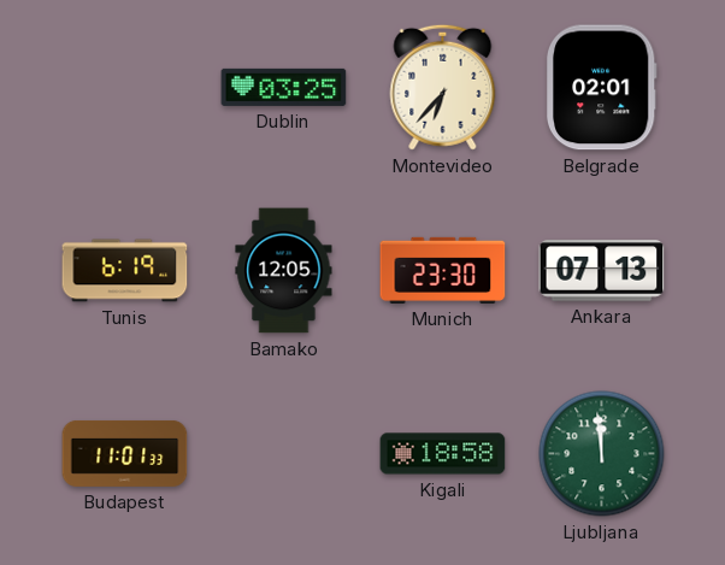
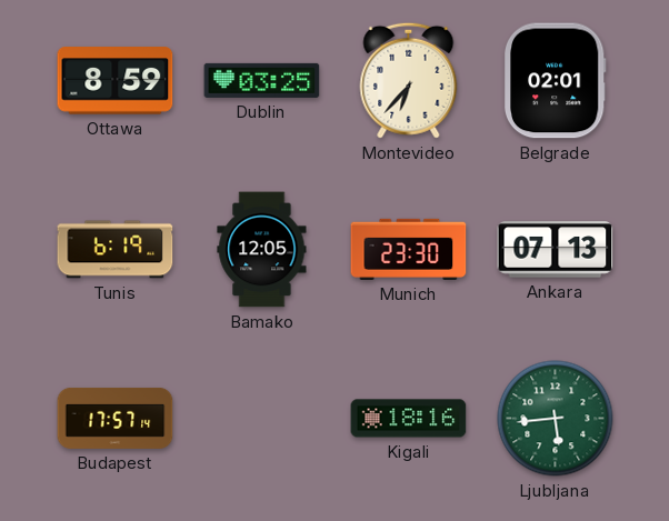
Ottawa: none -> 8:59
Budapest: 11:01 -> 17:57
Kigali: 18:58 -> 18:16
Ljubljana: 11:59 -> 5:44
